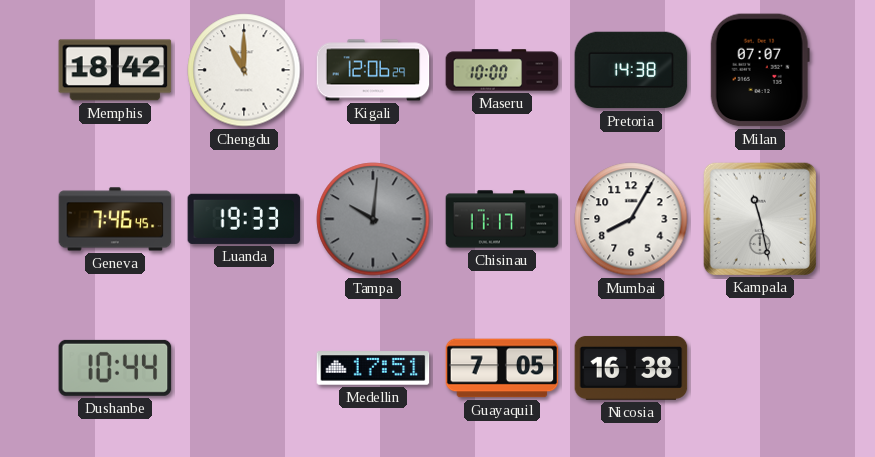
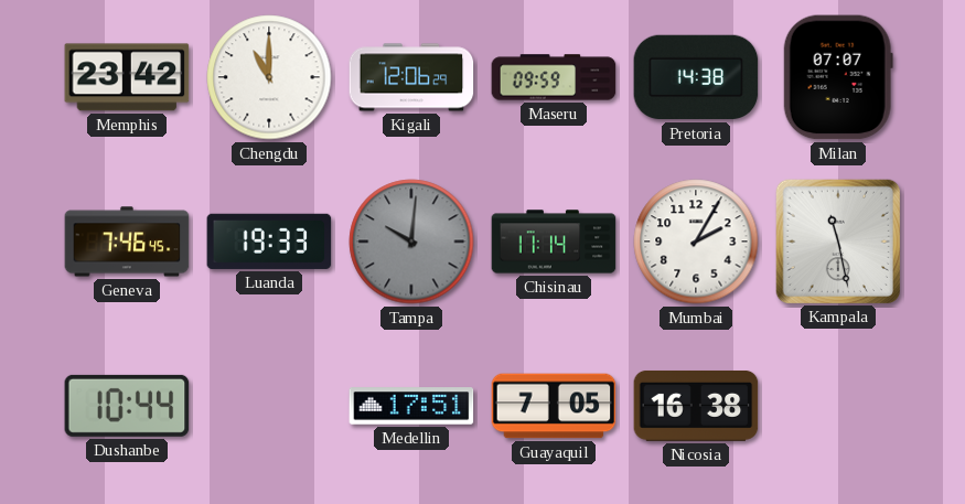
Memphis: 18:42 -> 23:42
Maseru: 10:00 -> 09:59
Chisinau: 11:17 -> 11:14
Mumbai: 8:05 -> 2:05
